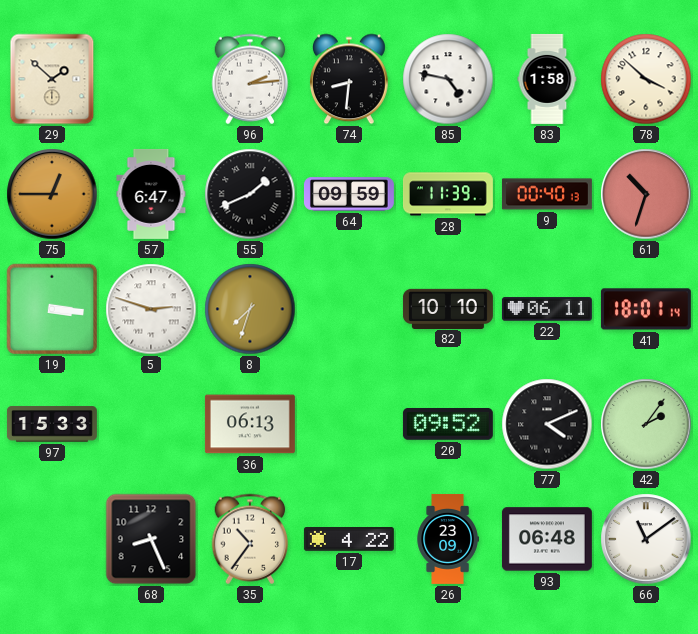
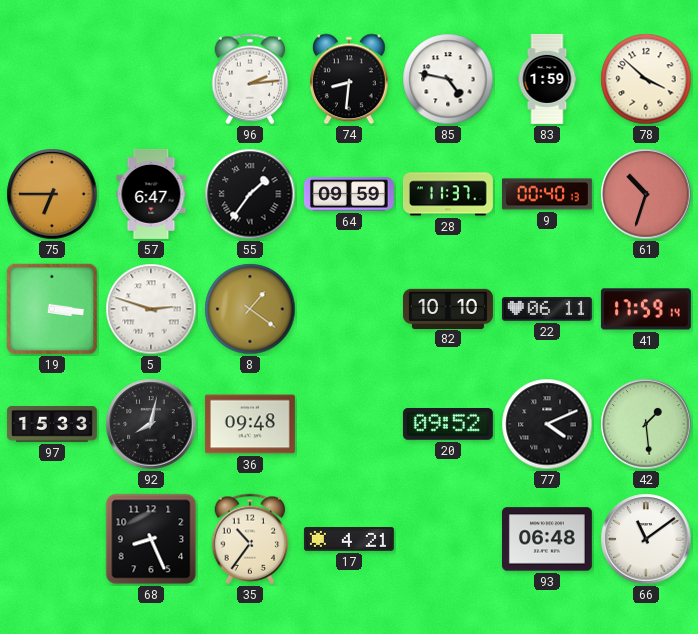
29: 1:52 -> none
83: 1:58 -> 1:59
75: 12:45 -> 6:45
55: 1:41 -> 1:36
28: 11:39 -> 11:37
8: 7:33 -> 1:21
41: 18:01 -> 17:59
92: none -> 8:02
36: 06:13 -> 09:48
42: 2:06 -> 1:29
17: 4:22 -> 4:21
26: 23:09 -> none
